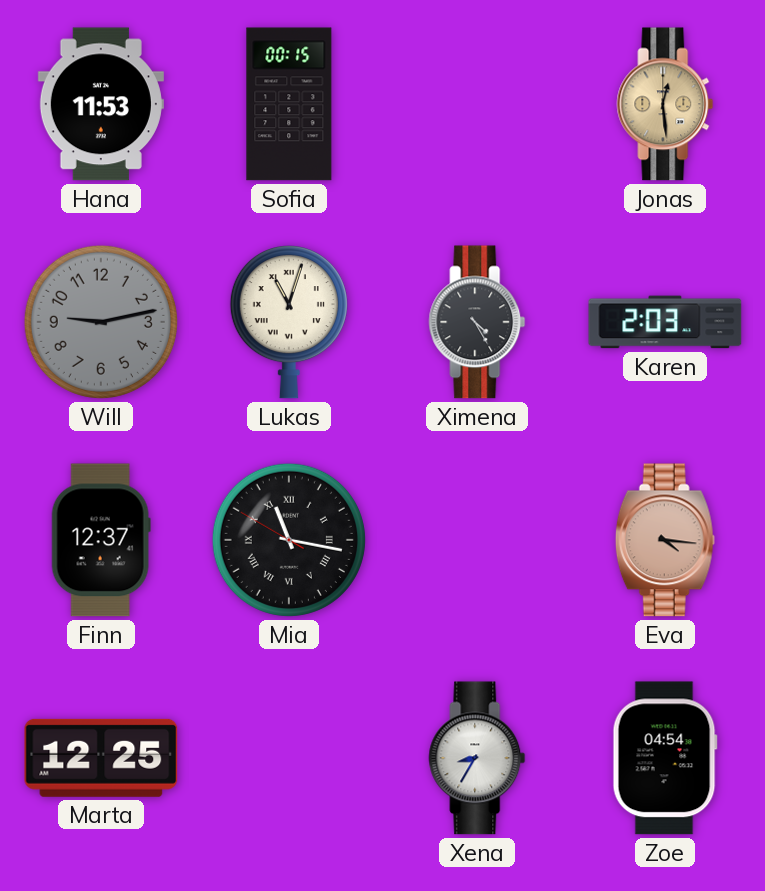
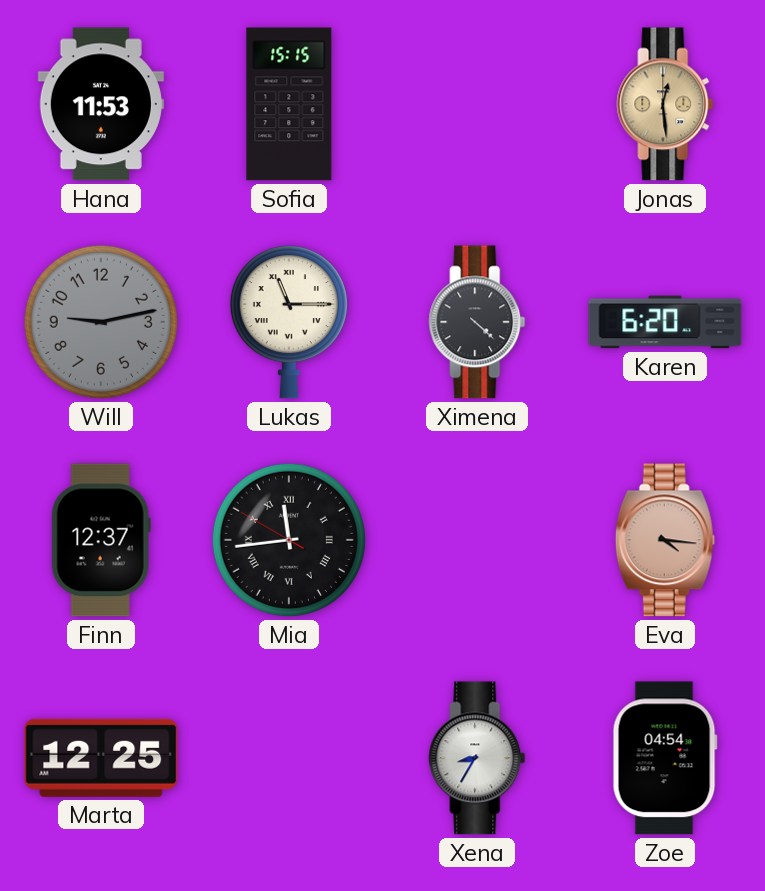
Sofia: 00:15 -> 15:15
Lukas: 11:03 -> 11:15
Ximena: 4:25 -> 4:22
Karen: 2:03 -> 6:20
Mia: 11:16 -> 11:43
